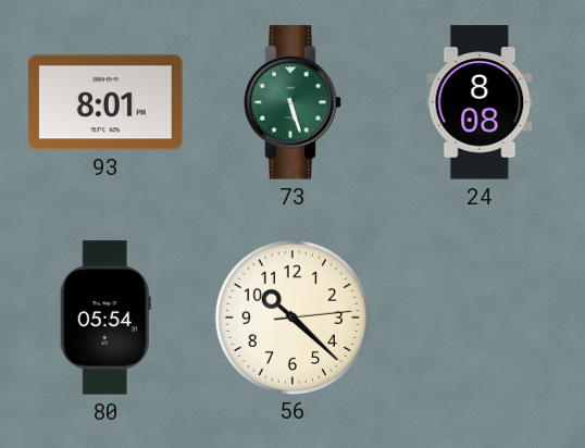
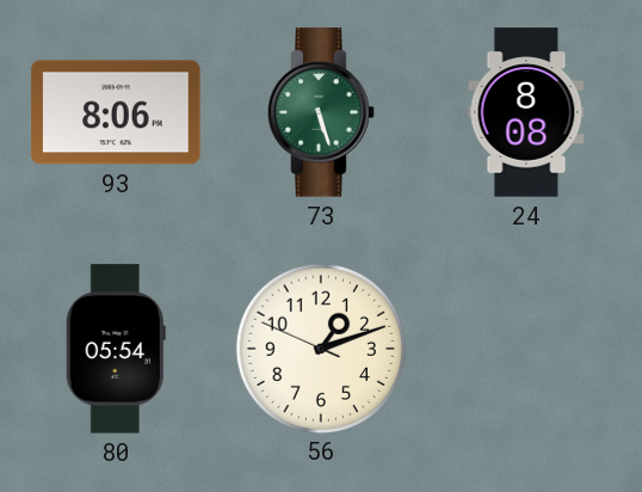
93: 8:01 -> 8:06
56: 10:22 -> 1:11
